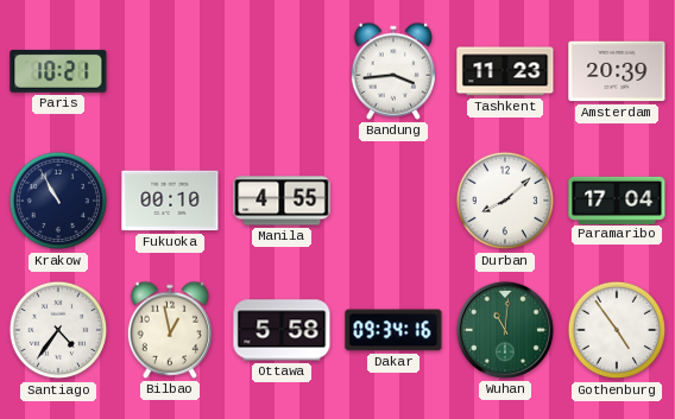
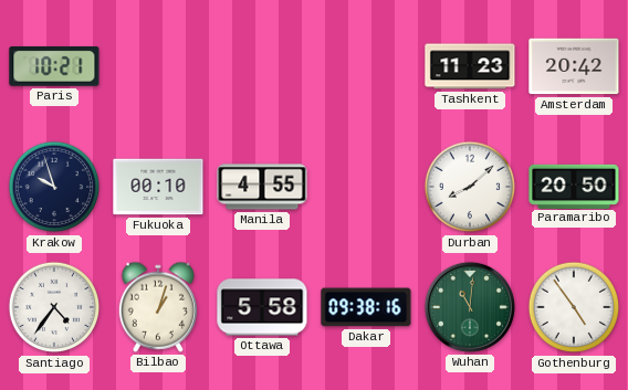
Bandung: 3:44 -> none
Amsterdam: 20:39 -> 20:42
Krakow: 10:55 -> 9:57
Paramaribo: 17:04 -> 20:50
Bilbao: 12:58 -> 1:03
Dakar: 09:34 -> 09:38
